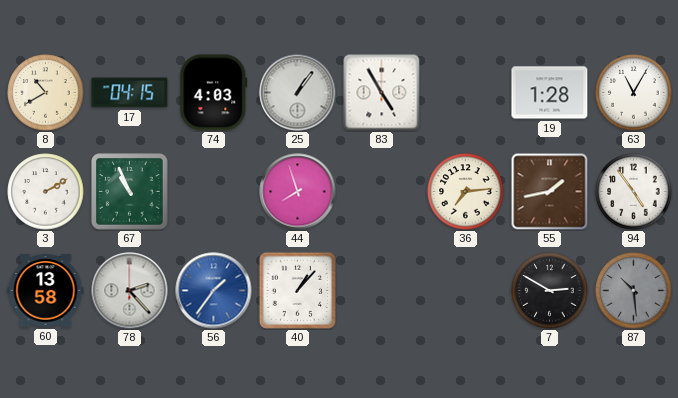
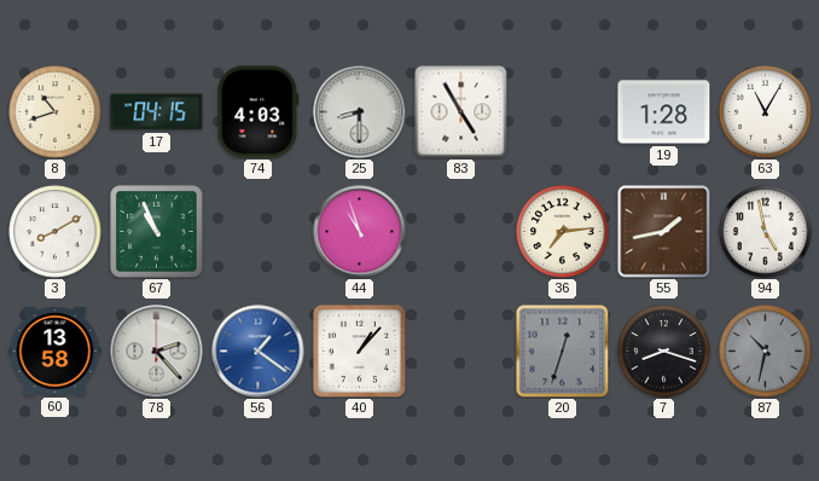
8: 10:40 -> 10:42
25: 1:06 -> 8:30
3: 2:10 -> 8:10
44: 7:57 -> 10:57
94: 4:54 -> 4:58
56: 1:36 -> 1:21
20: none -> 12:33
7: 2:50 -> 8:18
87: 10:29 -> 10:32
